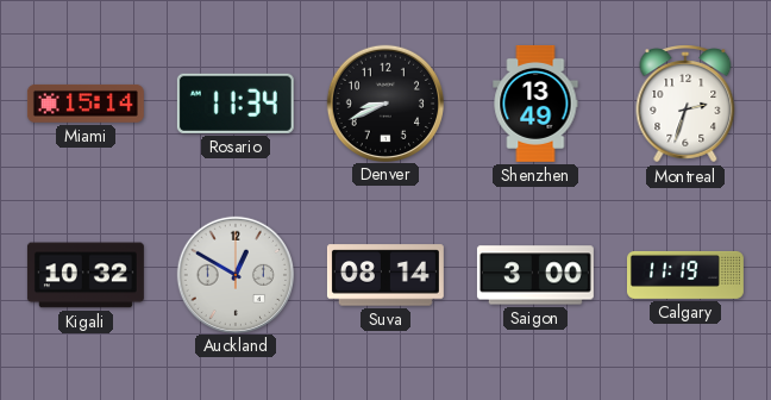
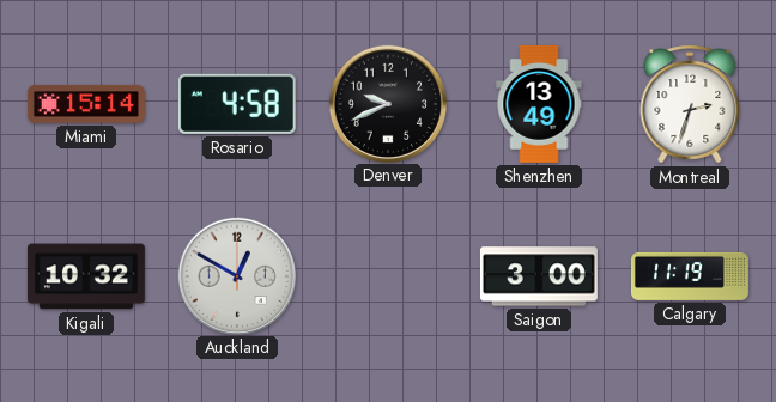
Rosario: 11:34 -> 4:58
Denver: 8:41 -> 9:41
Suva: 08:14 -> none
